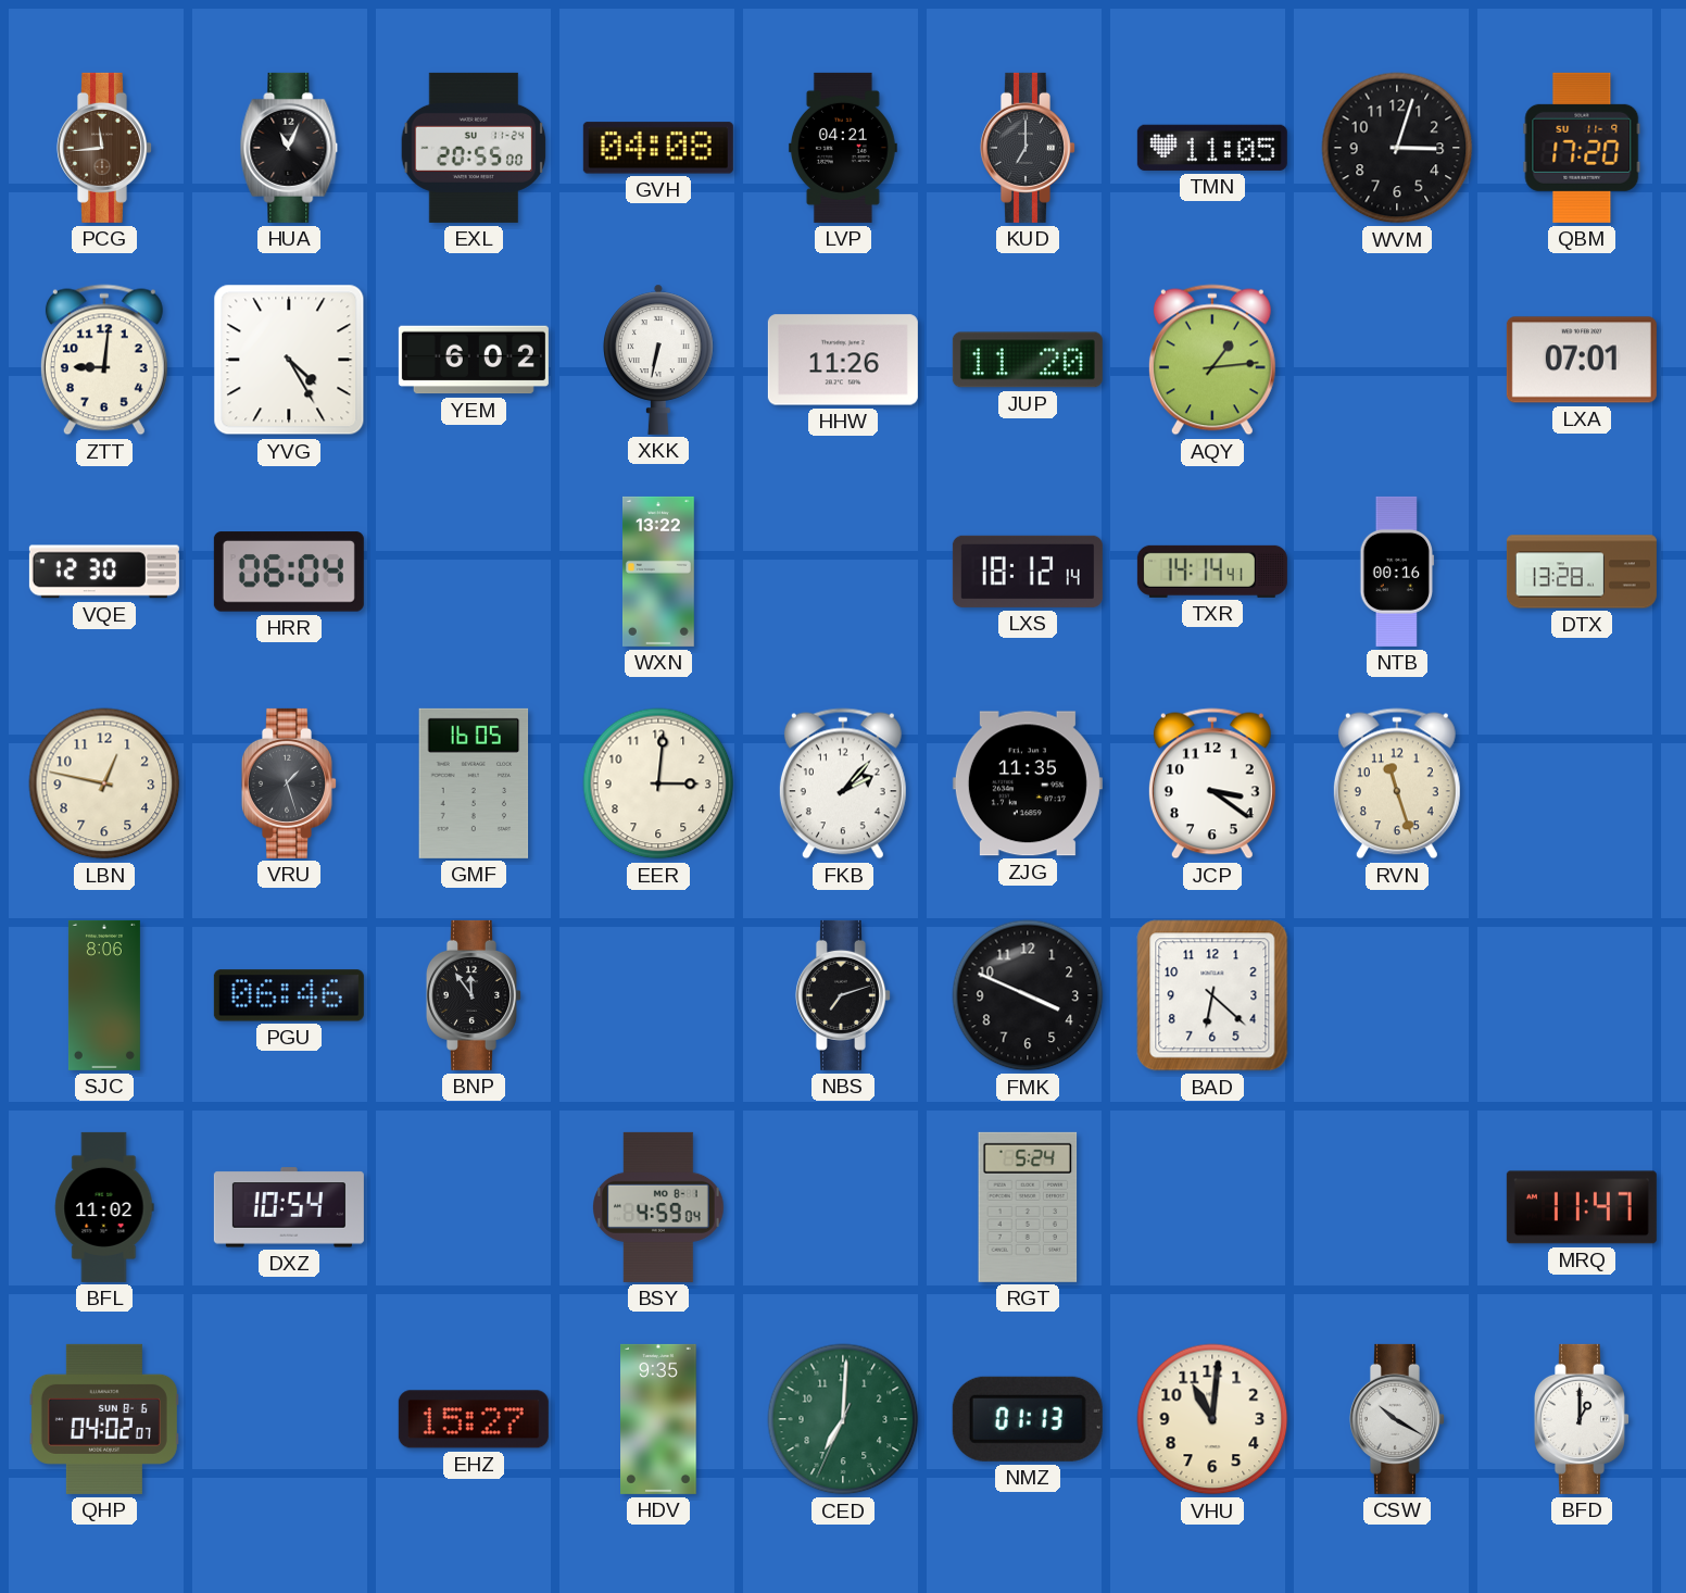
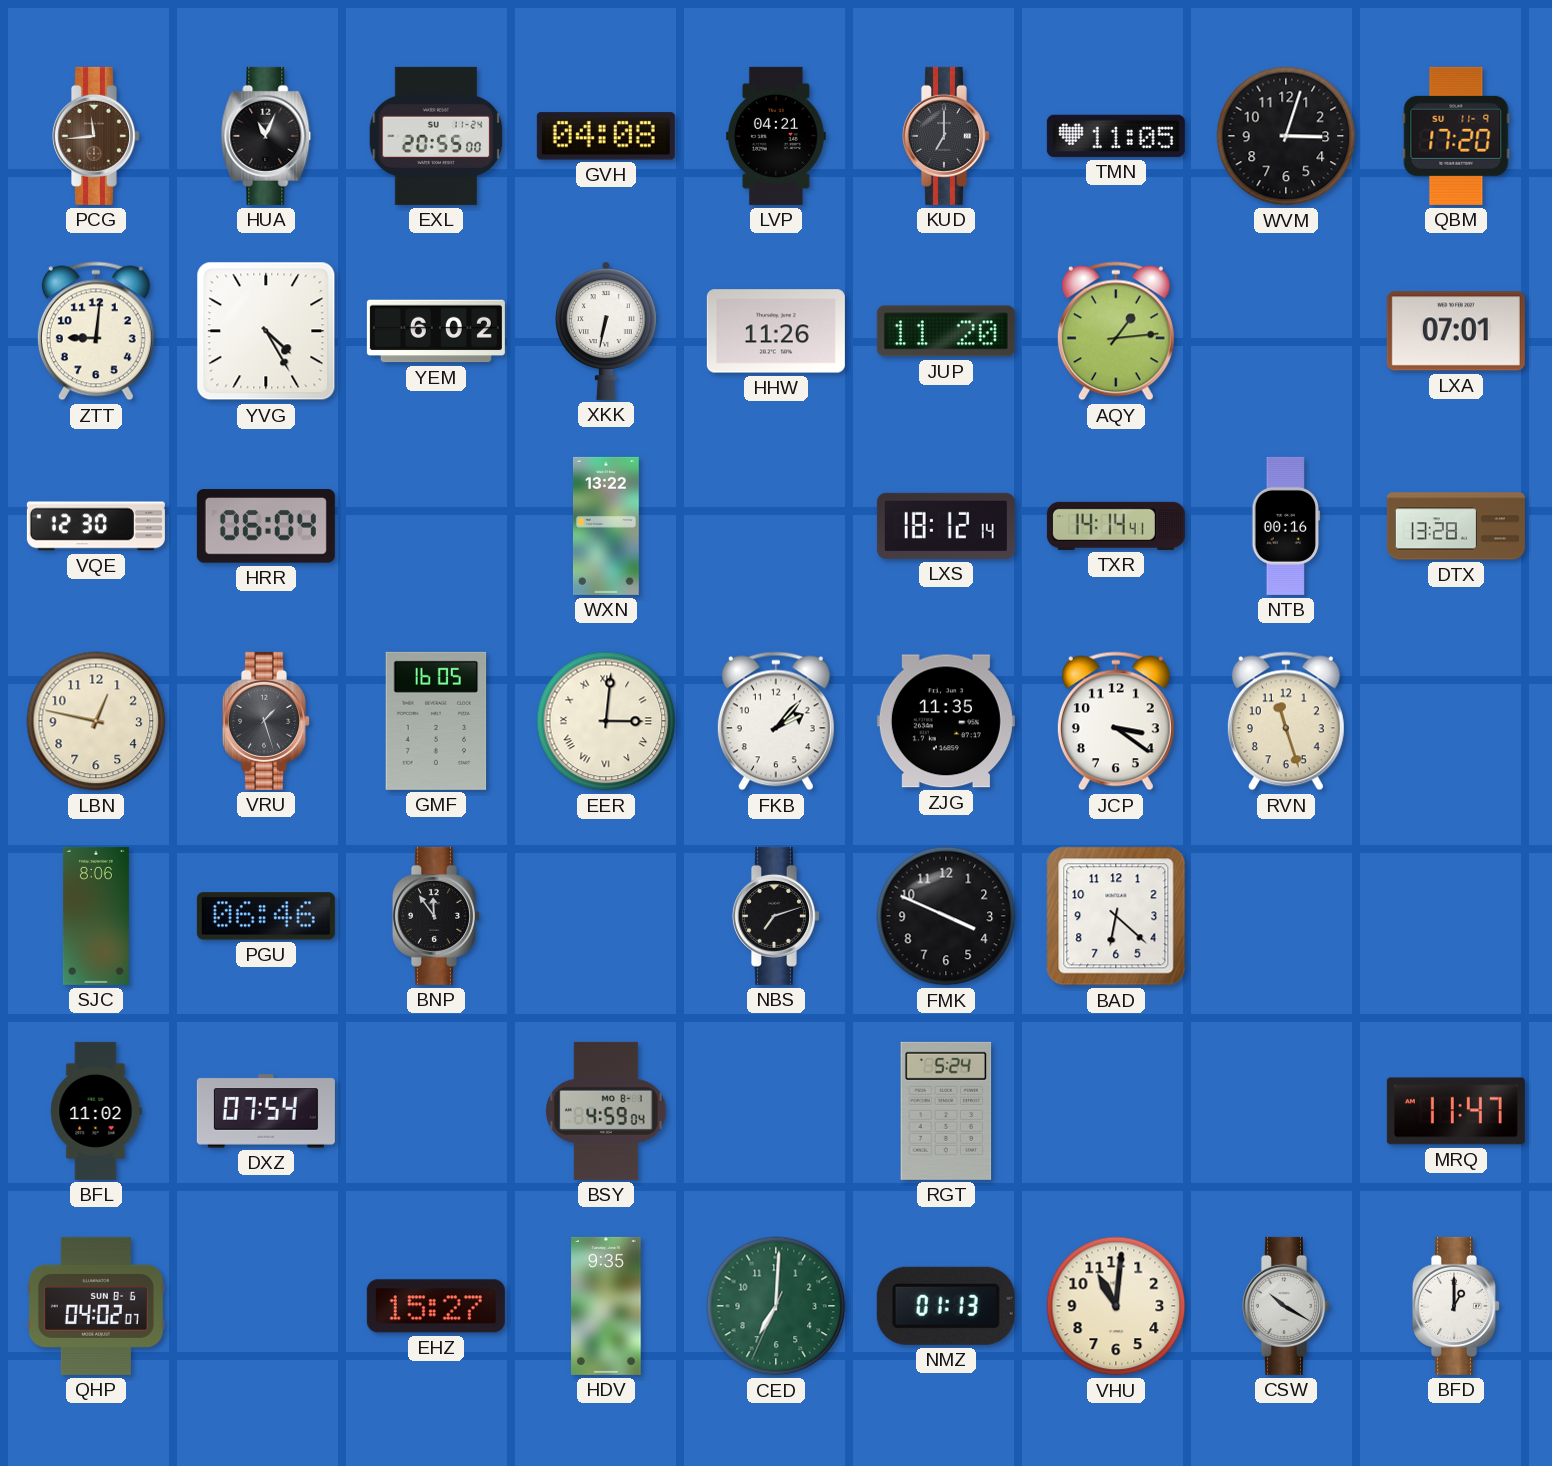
EER numerals: Arabic -> Roman
DXZ: 10:54 -> 07:54
